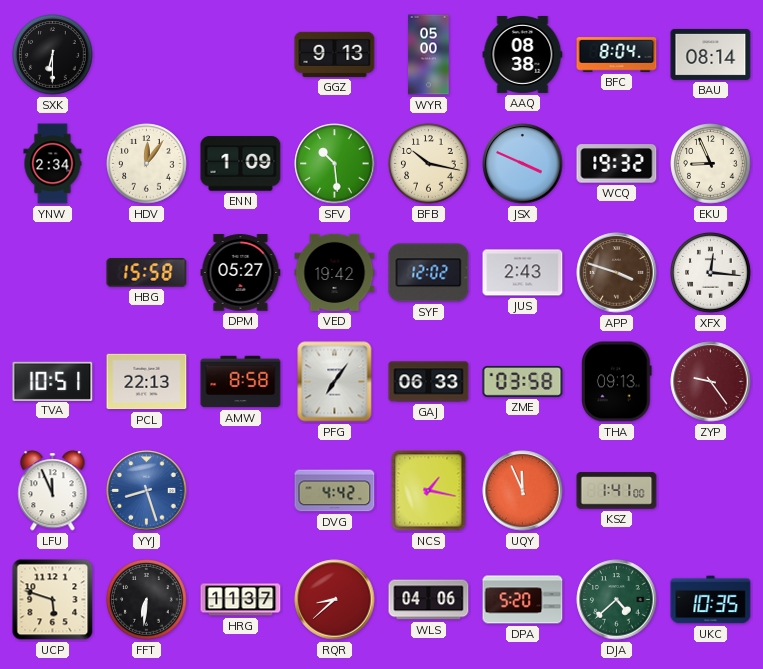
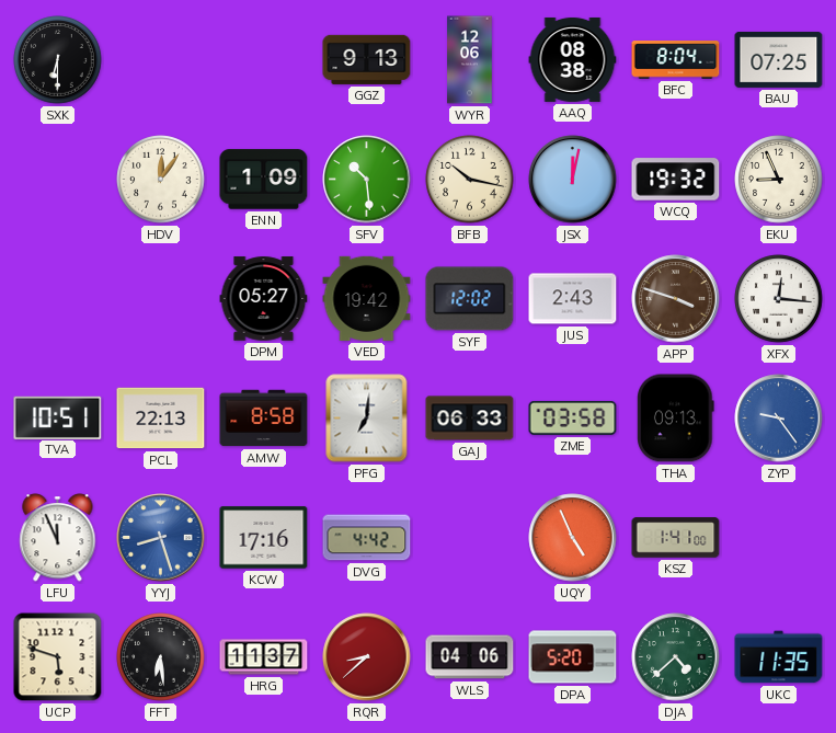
WYR: 05:00 -> 12:06
BAU: 08:14 -> 07:25
YNW: 2:34 -> none
JSX: 3:49 -> 12:02
HBG: 15:58 -> none
PFG: 7:06 -> 7:01
ZYP dial: burgundy -> blue
KCW: none -> 17:16
NCS: 1:17 -> none
UQY: 11:56 -> 4:56
FFT: 6:31 -> 6:29
UKC: 10:35 -> 11:35
